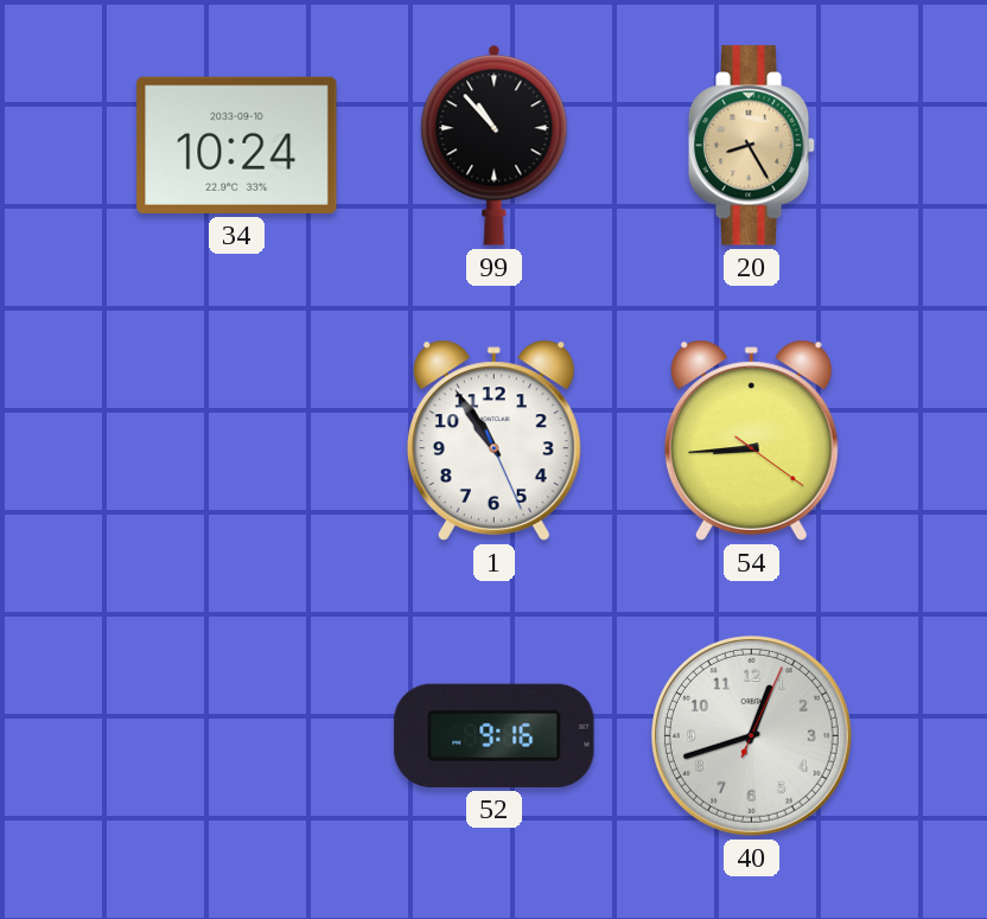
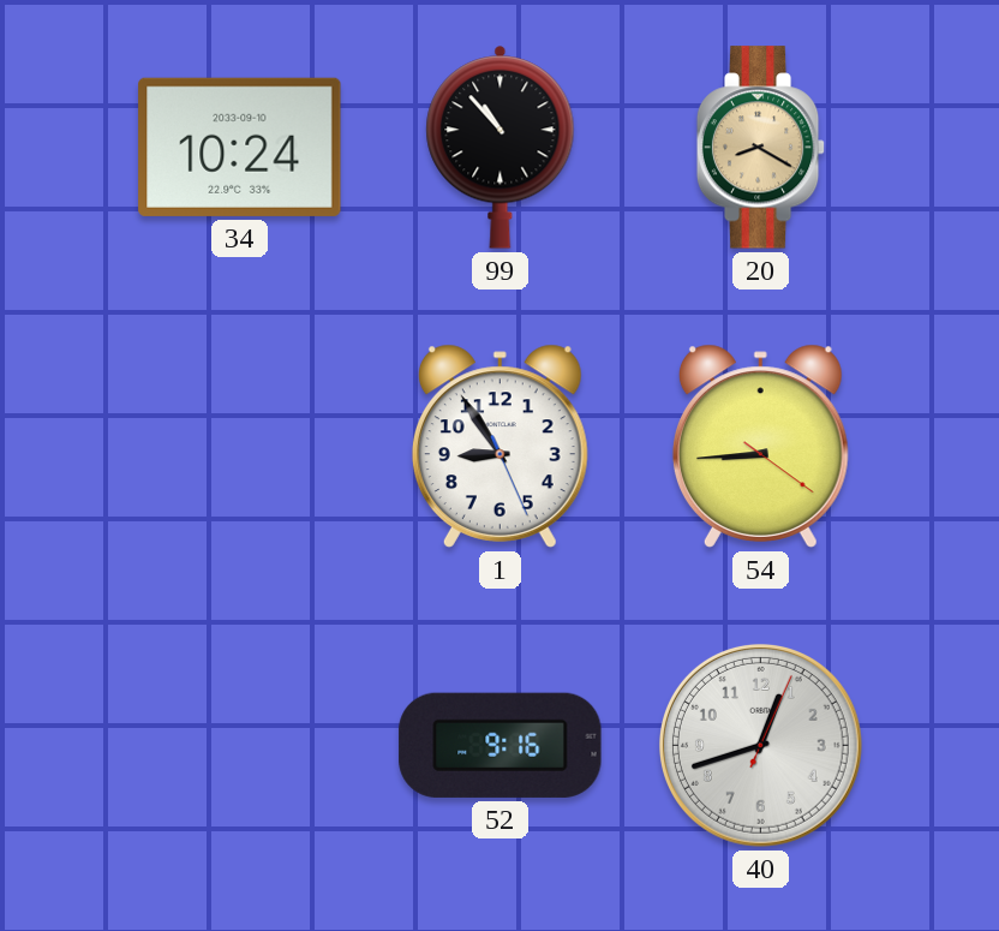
20: 8:25 -> 8:20
1: 10:54 -> 8:54
